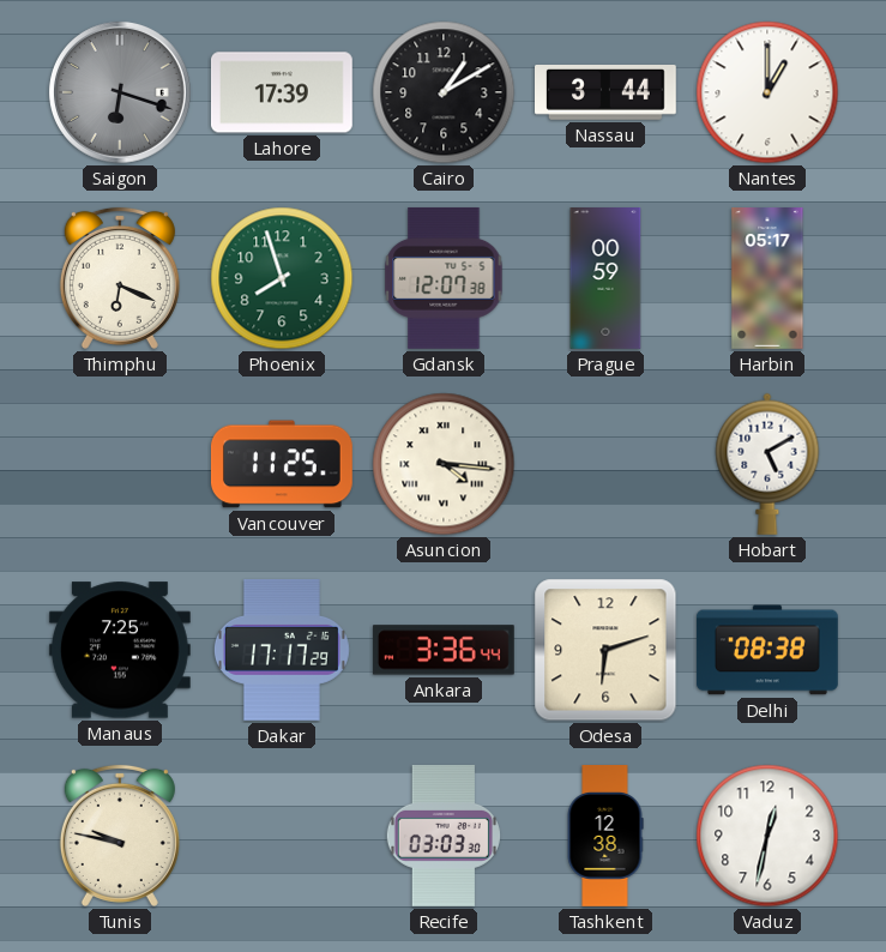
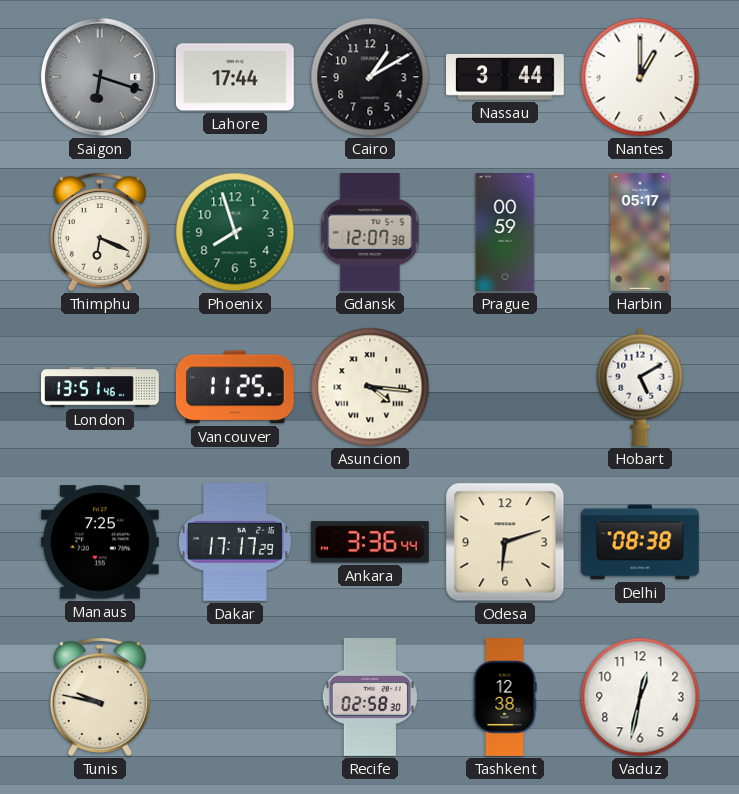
Lahore: 17:39 -> 17:44
London: none -> 13:51
Recife: 03:03 -> 02:58
